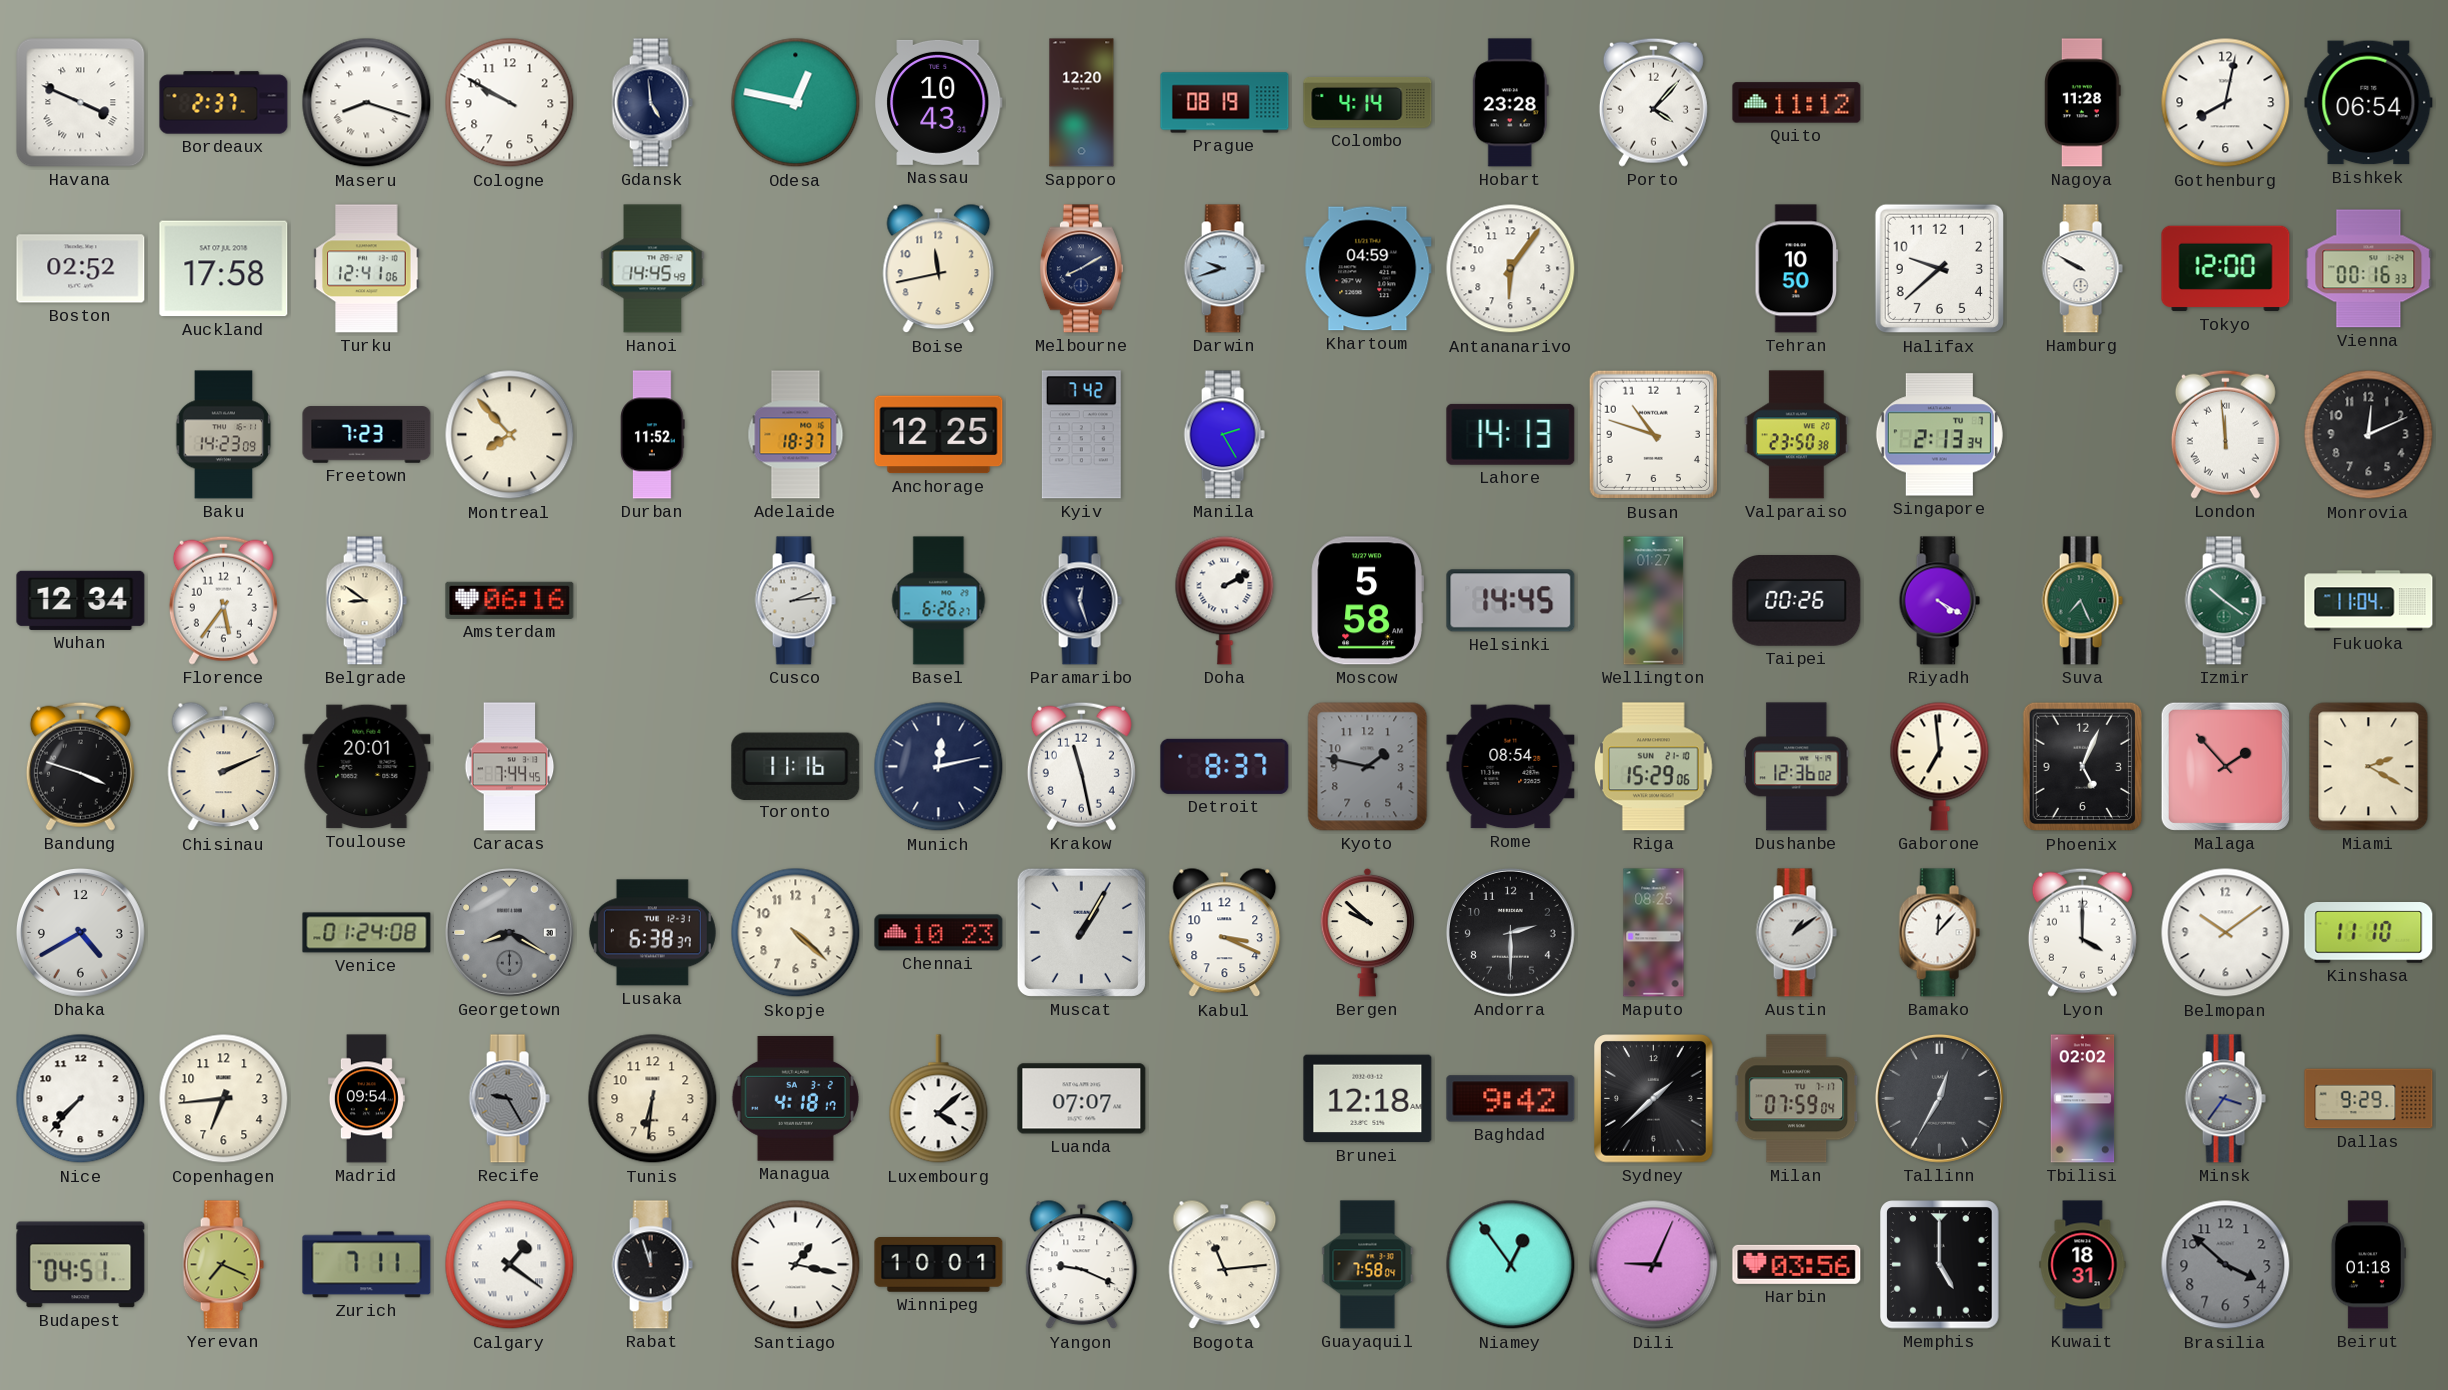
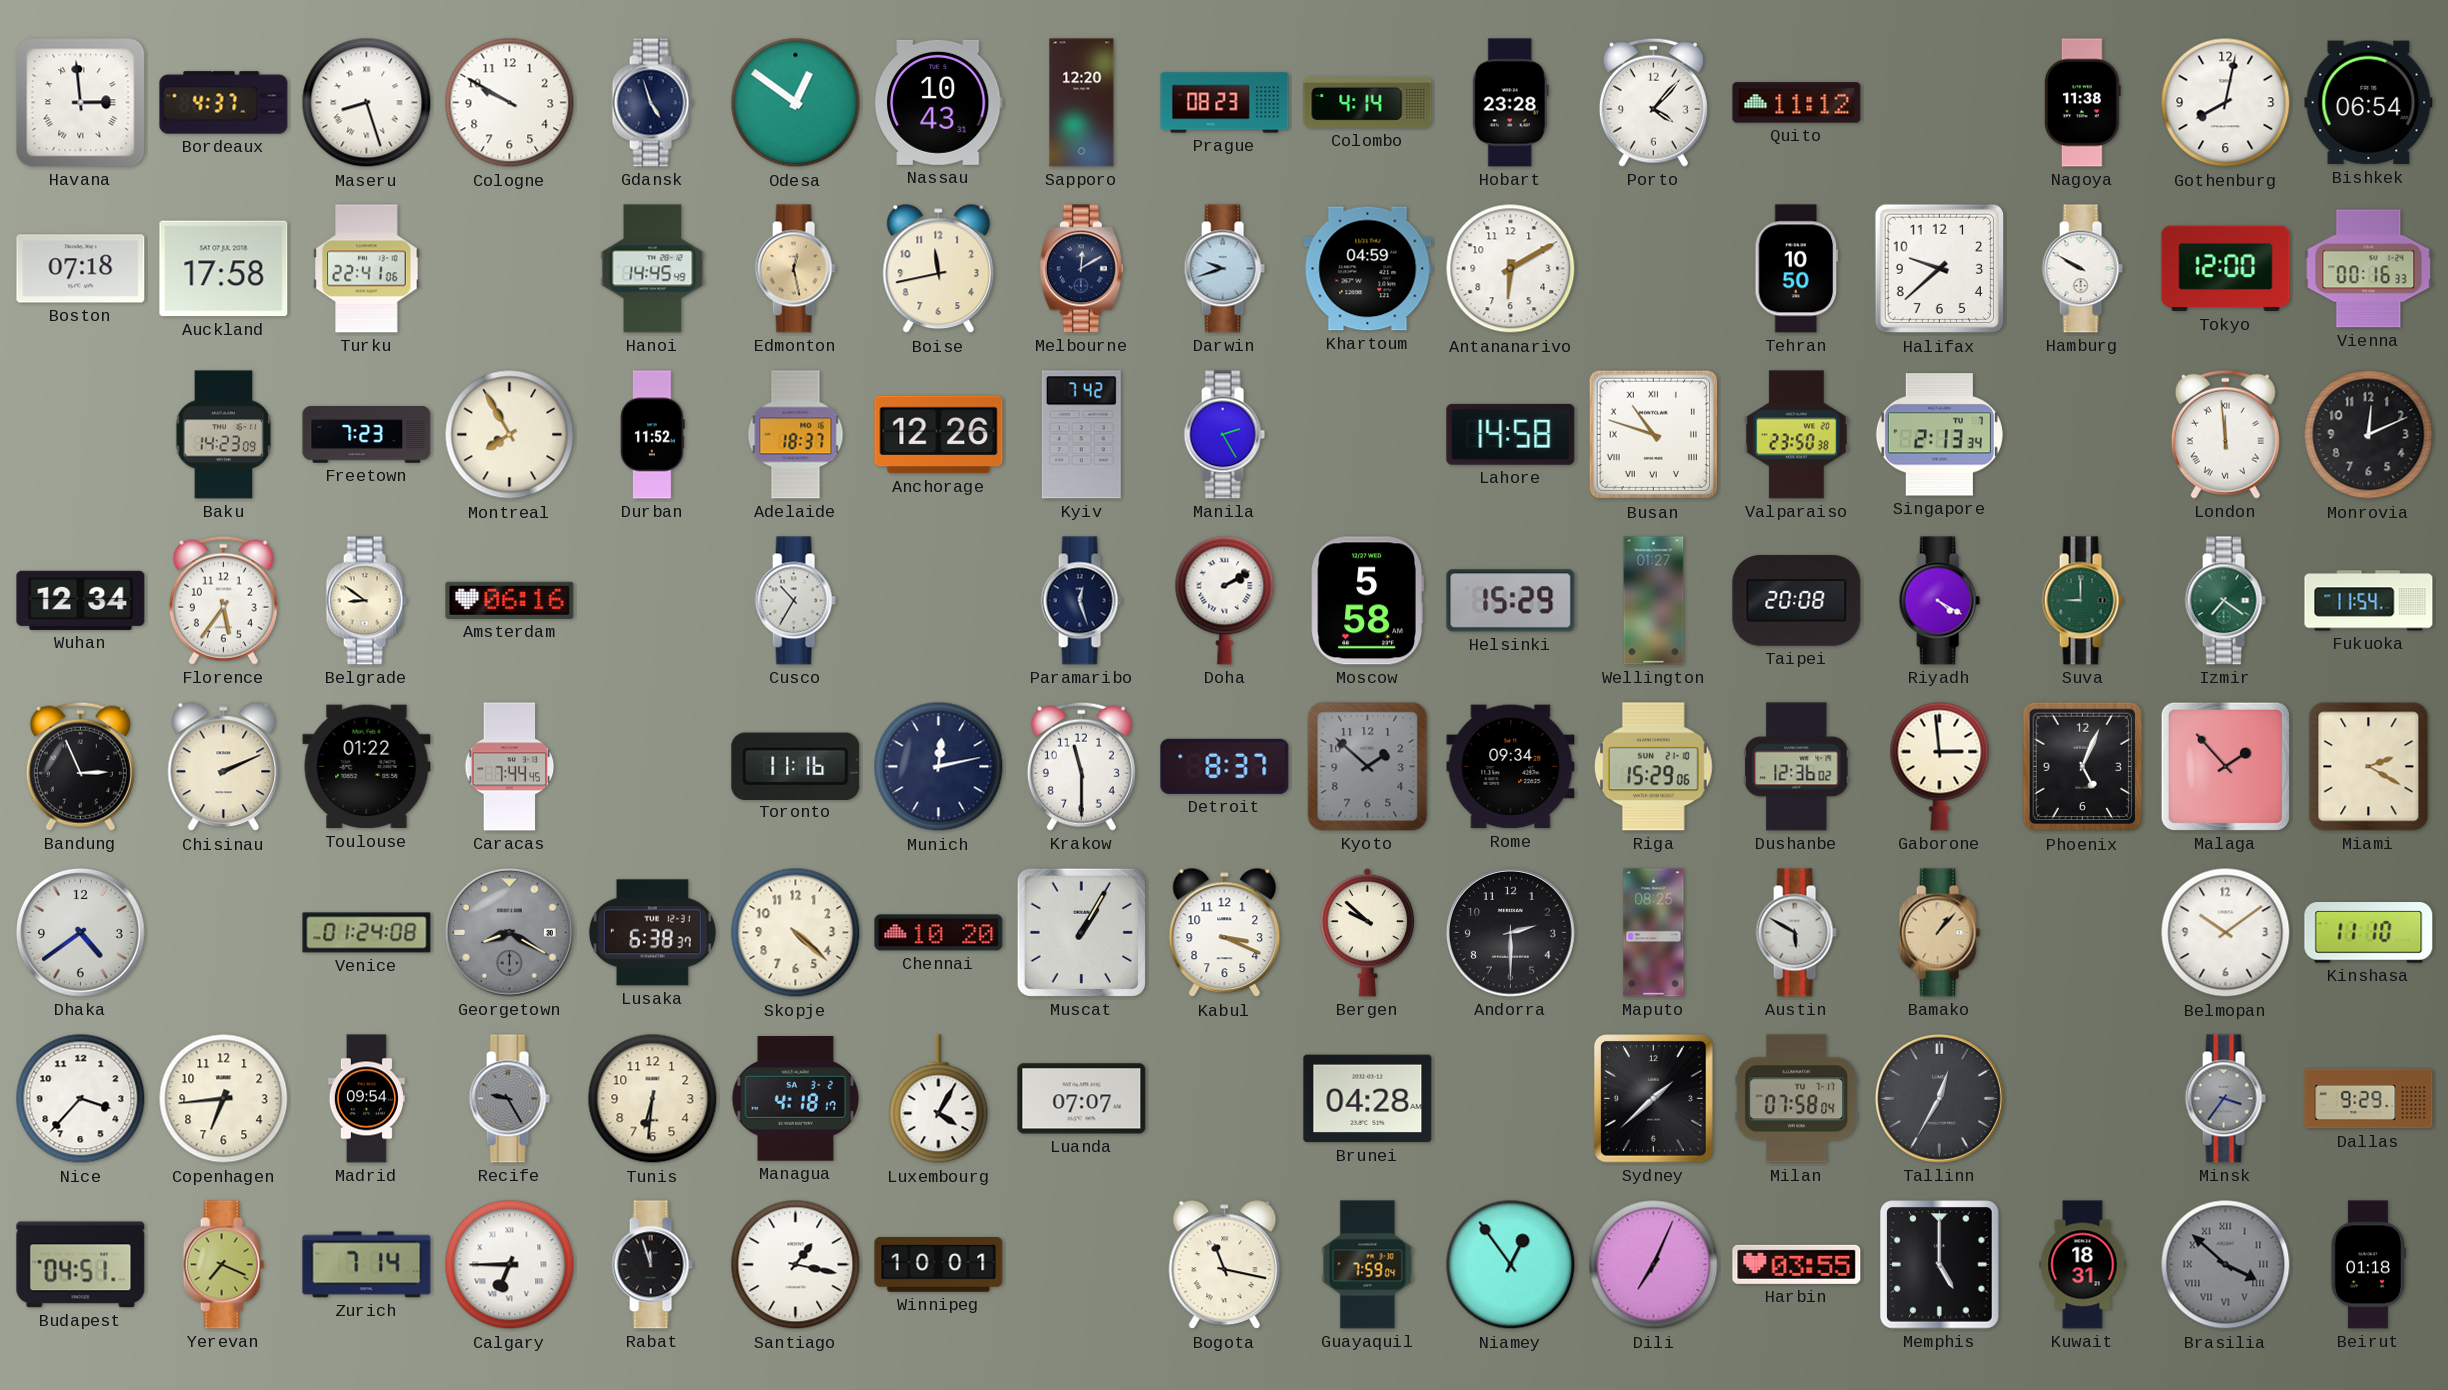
Havana: 3:49 -> 2:59
Bordeaux: 2:37 -> 4:37
Maseru: 8:18 -> 8:27
Gdansk: 4:59 -> 4:57
Odesa: 12:47 -> 12:51
Prague: 08:19 -> 08:23
Nagoya: 11:28 -> 11:38
Boston: 02:52 -> 07:18
Turku: 12:41 -> 22:41
Edmonton: none -> 12:28
Melbourne: 8:10 -> 12:10
Antananarivo: 6:06 -> 6:10
Montreal: 7:53 -> 7:55
Anchorage: 12:25 -> 12:26
Lahore: 14:13 -> 14:58
Busan numerals: Arabic -> Roman
Cusco: 2:14 -> 10:35
Basel: 6:26 -> none
Helsinki: 14:45 -> 15:29
Taipei: 00:26 -> 20:08
Suva: 7:26 -> 9:00
Izmir: 10:21 -> 7:21
Fukuoka: 11:04 -> 11:54
Bandung: 3:48 -> 2:56
Toulouse: 20:01 -> 01:22
Krakow: 11:28 -> 11:30
Kyoto: 1:47 -> 1:52
Rome: 08:54 -> 09:34
Gaborone: 6:59 -> 2:59
Dhaka: 4:40 -> 4:39
Chennai: 10:23 -> 10:20
Austin: 1:09 -> 5:50
Bamako: 12:07 -> 1:07
Bamako dial: white -> champagne
Lyon: 4:00 -> none
Nice: 7:37 -> 3:37
Luxembourg: 4:08 -> 4:05
Brunei: 12:18 -> 04:28
Baghdad: 9:42 -> none
Milan: 07:59 -> 07:58
Tbilisi: 02:02 -> none
Zurich: 7:11 -> 7:14
Calgary: 1:21 -> 6:45
Yangon: 9:19 -> none
Bogota: 11:14 -> 11:17
Guayaquil: 7:58 -> 7:59
Dili: 9:04 -> 7:04
Harbin: 03:56 -> 03:55
Brasilia numerals: Arabic -> Roman
